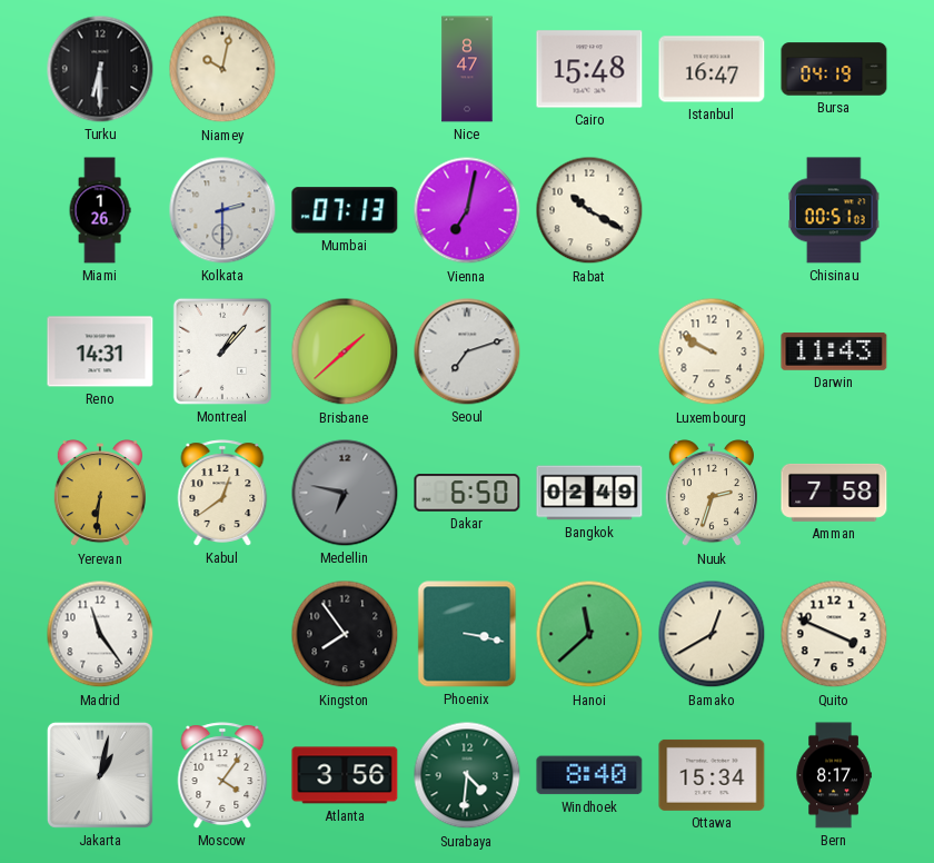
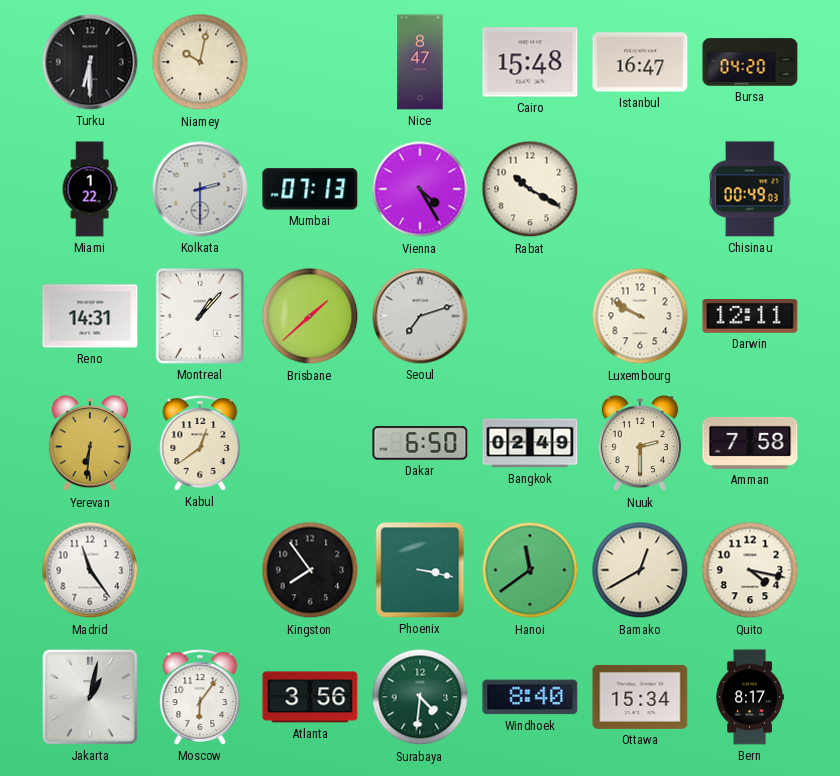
Bursa: 04:19 -> 04:20
Miami: 1:26 -> 1:22
Vienna: 7:02 -> 4:25
Chisinau: 00:51 -> 00:49
Darwin: 11:43 -> 12:11
Medellin: 6:47 -> none
Nuuk: 2:33 -> 2:30
Hanoi: 11:38 -> 11:39
Quito: 3:49 -> 4:17
Moscow: 4:06 -> 6:06
